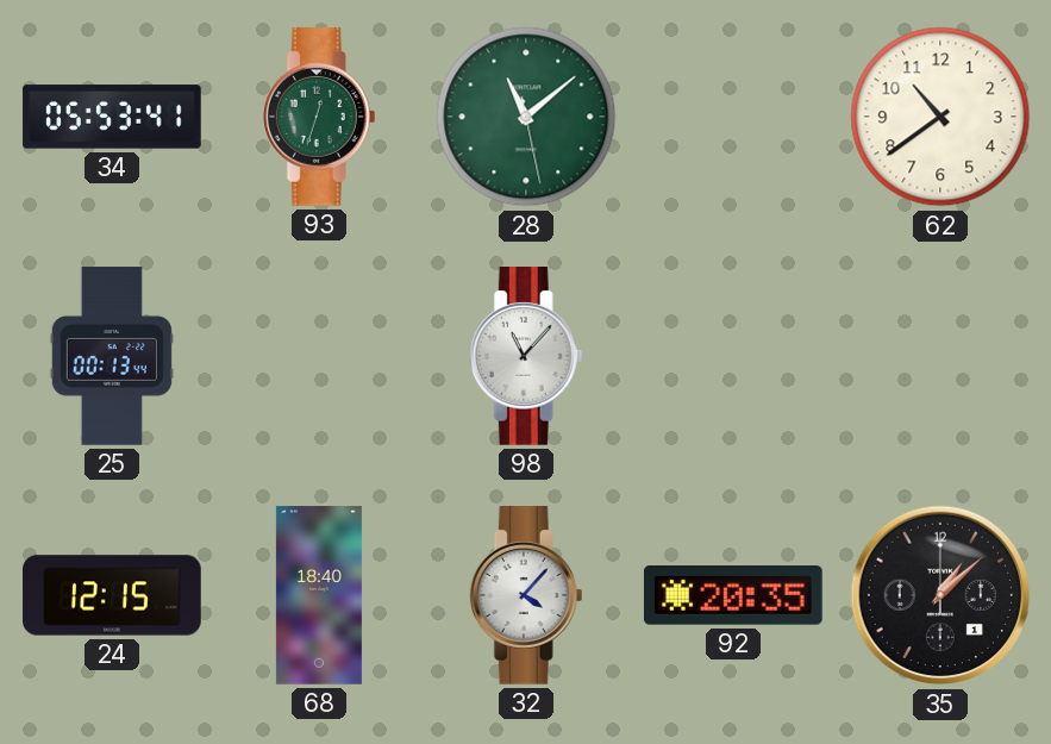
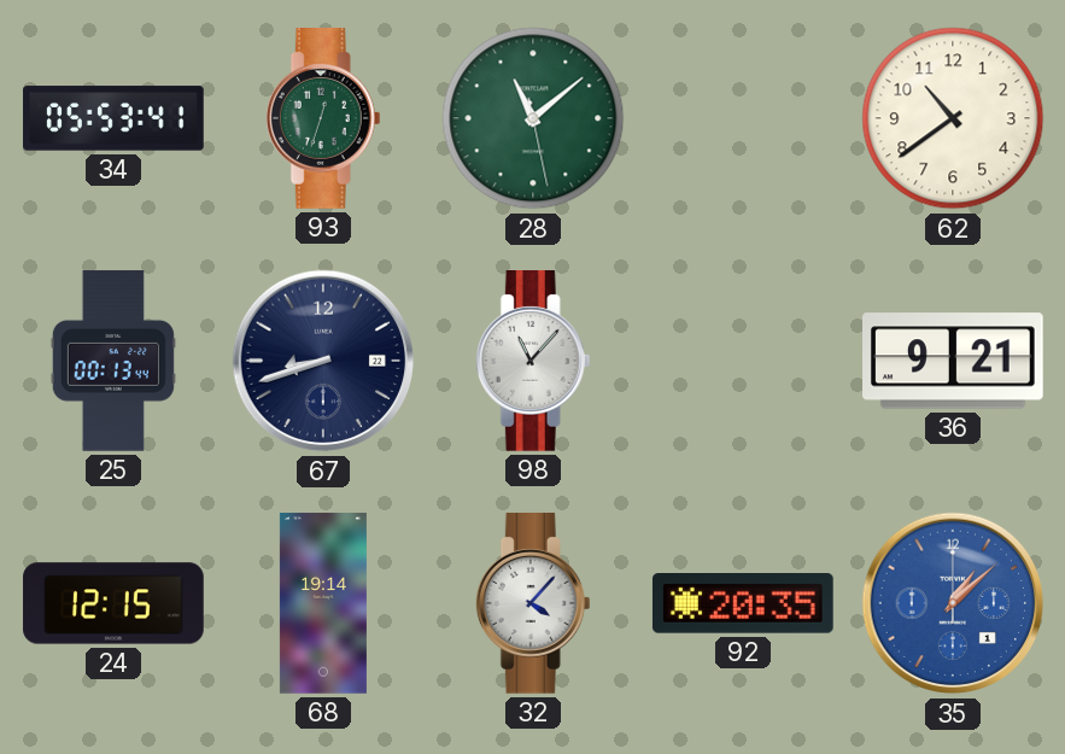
67: none -> 8:42
36: none -> 9:21
68: 18:40 -> 19:14
35 dial: black -> blue
